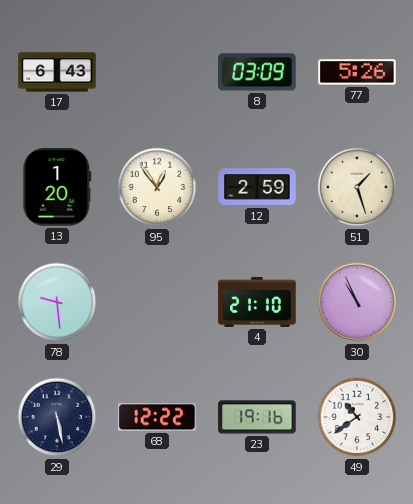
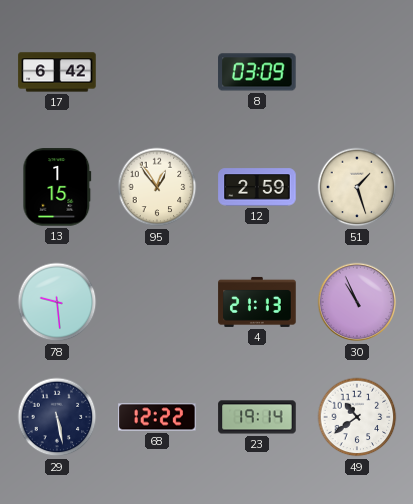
17: 6:43 -> 6:42
77: 5:26 -> none
13: 1:20 -> 1:15
4: 21:10 -> 21:13
23: 19:16 -> 19:14
